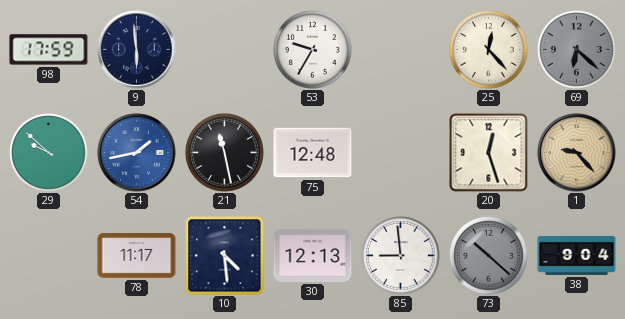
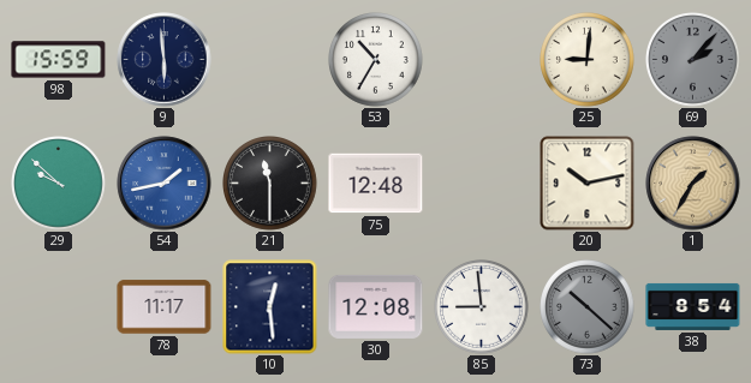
98: 17:59 -> 15:59
53: 9:35 -> 10:35
25: 12:23 -> 9:01
69: 6:22 -> 2:07
21: 11:28 -> 11:30
20: 12:27 -> 10:13
1: 9:23 -> 1:35
10: 4:29 -> 12:29
30: 12:13 -> 12:08
38: 9:04 -> 8:54
